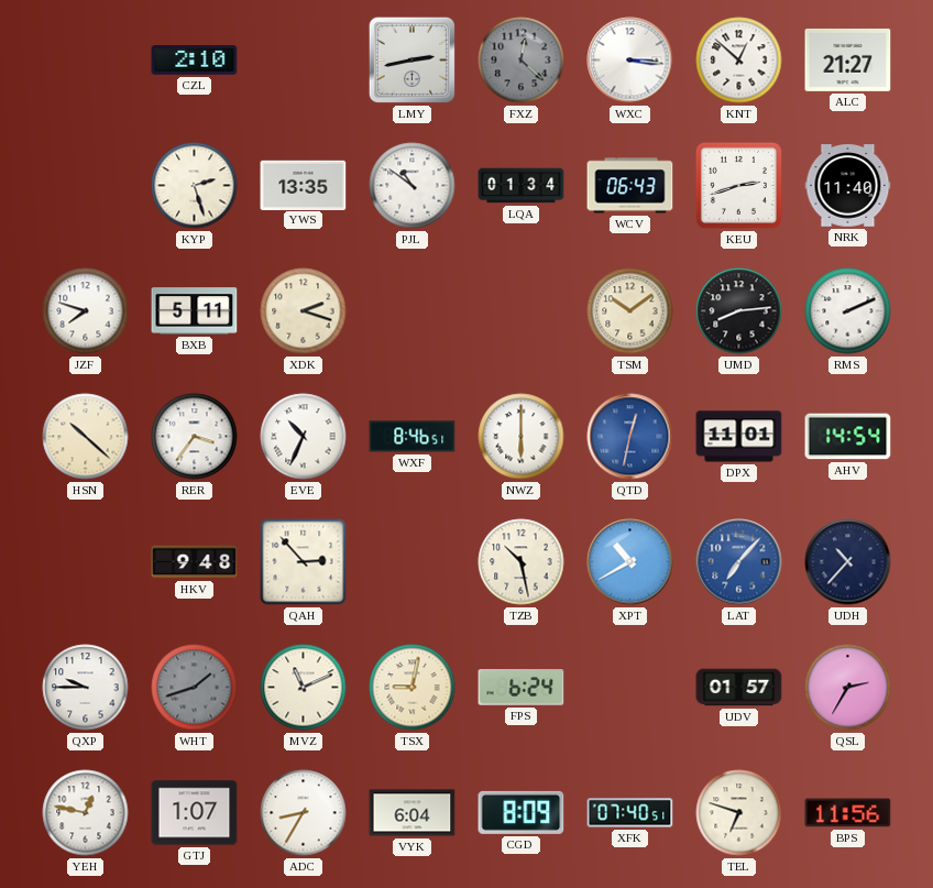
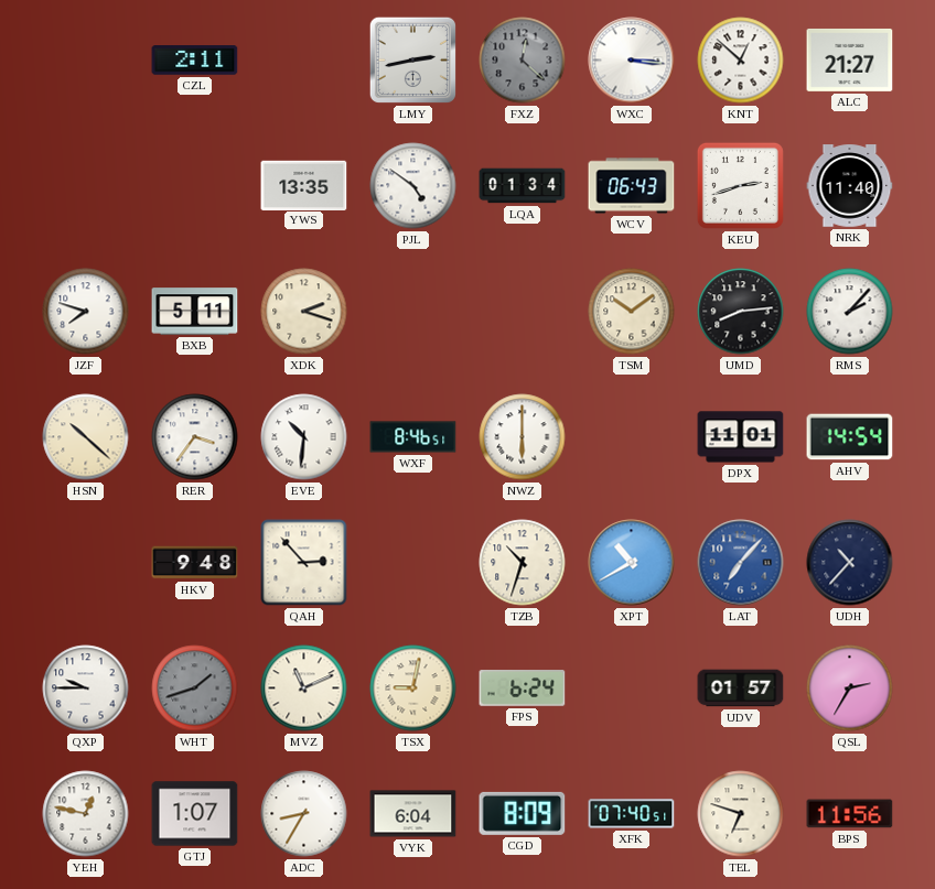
CZL: 2:10 -> 2:11
KYP: 2:27 -> none
PJL: 10:51 -> 4:51
RMS: 2:11 -> 2:07
EVE: 10:34 -> 10:31
QTD: 12:32 -> none
TZB: 10:28 -> 10:33
